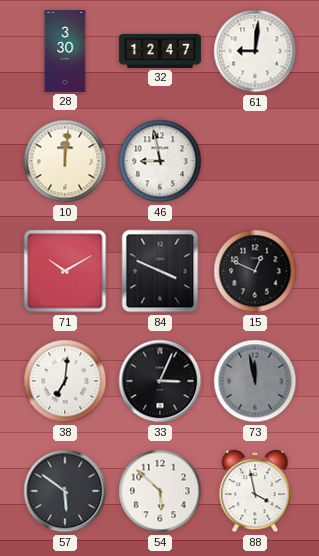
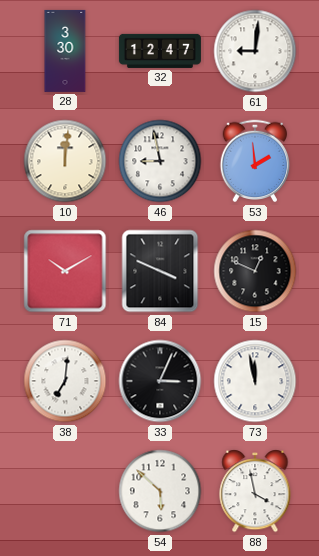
53: none -> 1:59
73 dial: grey -> white
57: 5:51 -> none
